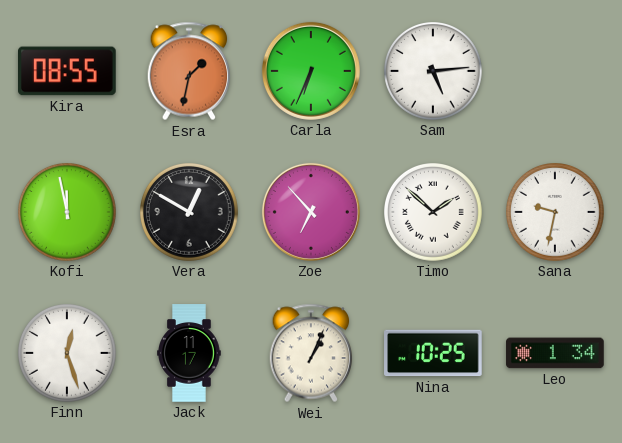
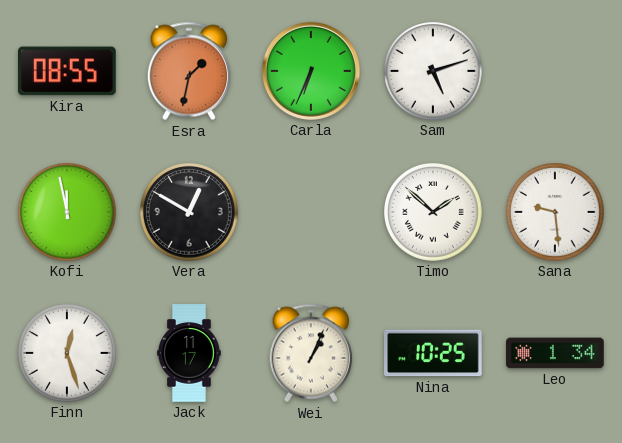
Sam: 5:14 -> 5:12
Zoe: 6:53 -> none
Sana: 9:32 -> 9:29
